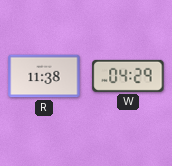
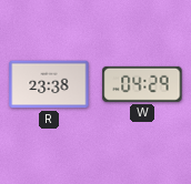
R: 11:38 -> 23:38
